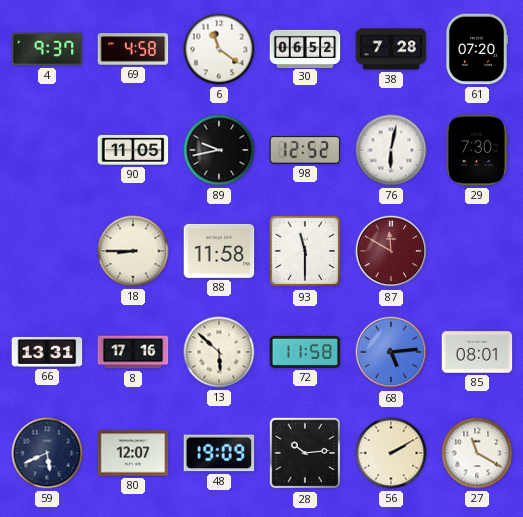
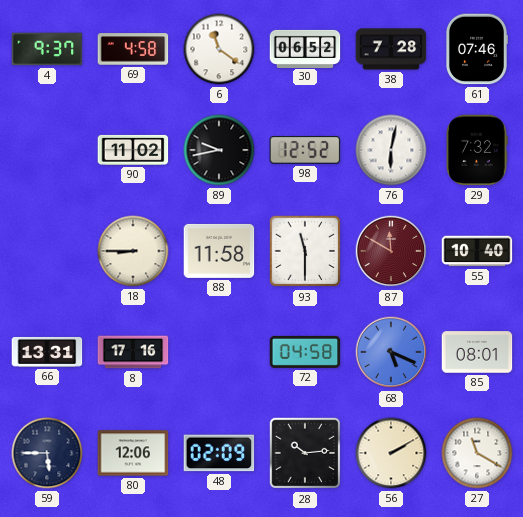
61: 07:20 -> 07:46
90: 11:05 -> 11:02
29: 7:30 -> 7:32
55: none -> 10:40
13: 5:52 -> none
72: 11:58 -> 04:58
68: 5:14 -> 5:19
59: 5:41 -> 5:45
80: 12:07 -> 12:06
48: 19:09 -> 02:09
